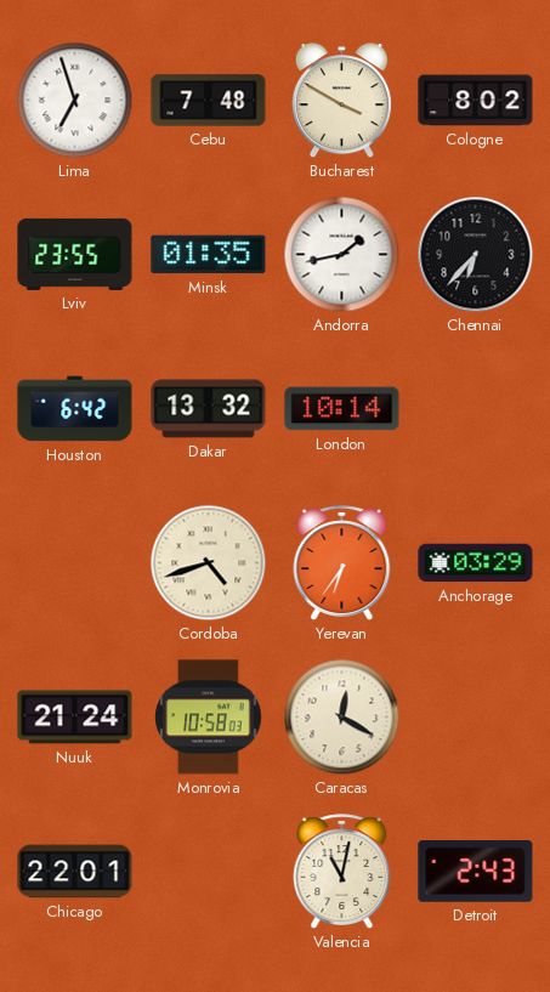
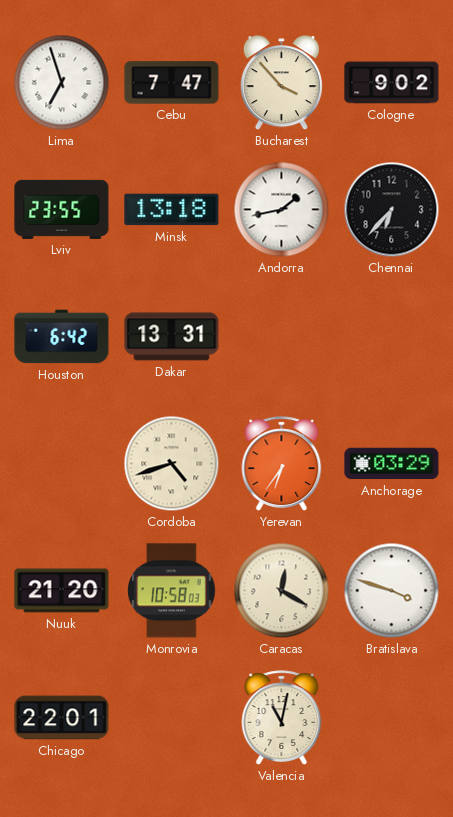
Cebu: 7:48 -> 7:47
Bucharest: 3:50 -> 3:53
Cologne: 8:02 -> 9:02
Minsk: 01:35 -> 13:18
Dakar: 13:32 -> 13:31
London: 10:14 -> none
Nuuk: 21:24 -> 21:20
Bratislava: none -> 3:48
Detroit: 2:43 -> none
